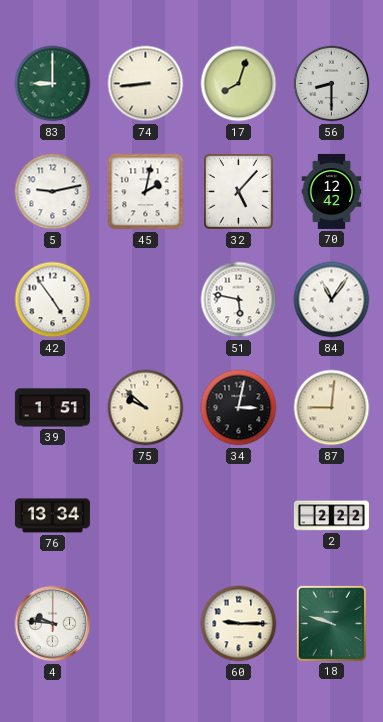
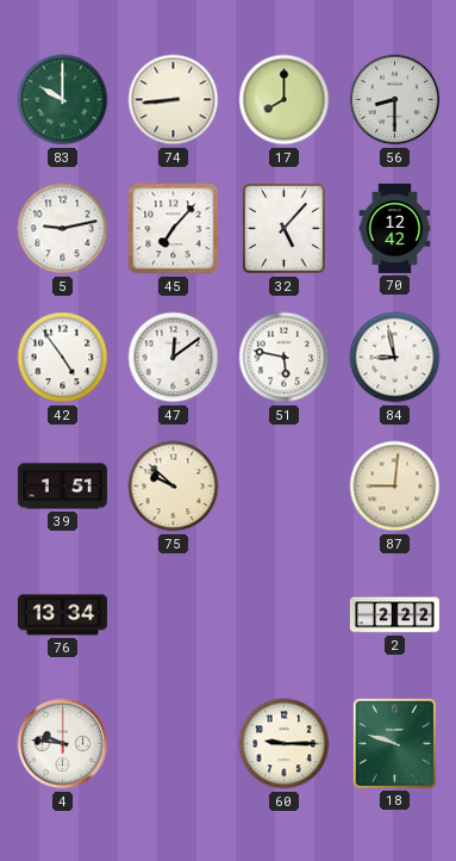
83: 9:00 -> 10:00
17: 8:03 -> 8:00
45: 2:02 -> 7:07
47: none -> 12:09
84: 11:06 -> 8:58
34: 3:02 -> none
